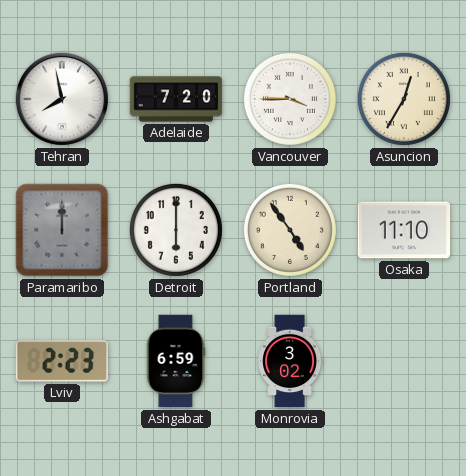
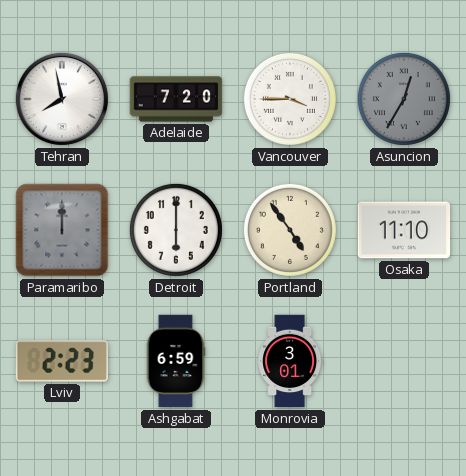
Asuncion dial: cream -> grey
Monrovia: 3:02 -> 3:01
